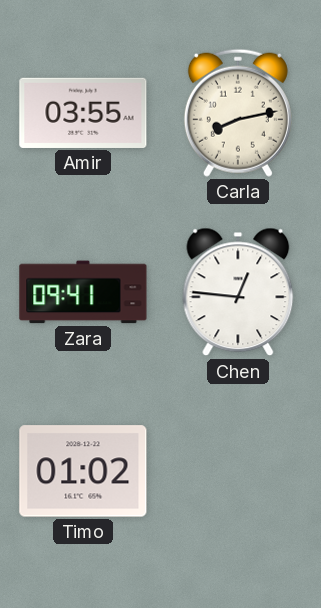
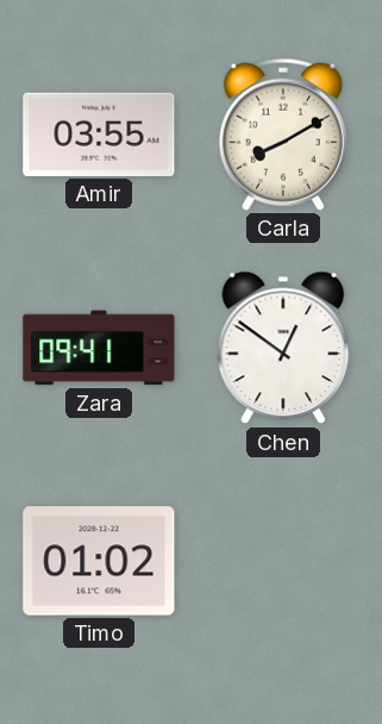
Carla: 8:13 -> 8:10
Chen: 12:46 -> 12:51
